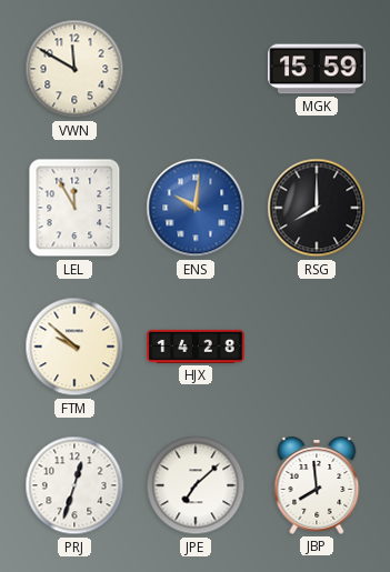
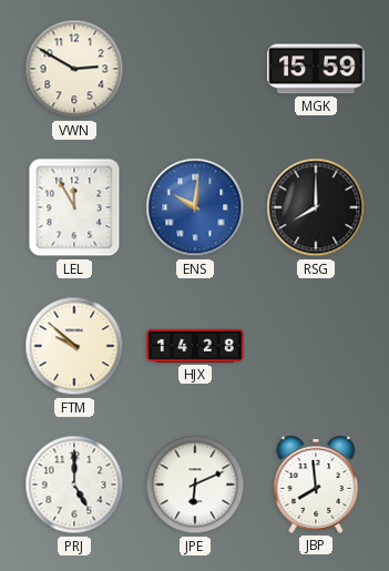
VWN: 11:50 -> 2:50
PRJ: 12:33 -> 5:00
JPE: 7:08 -> 6:11
